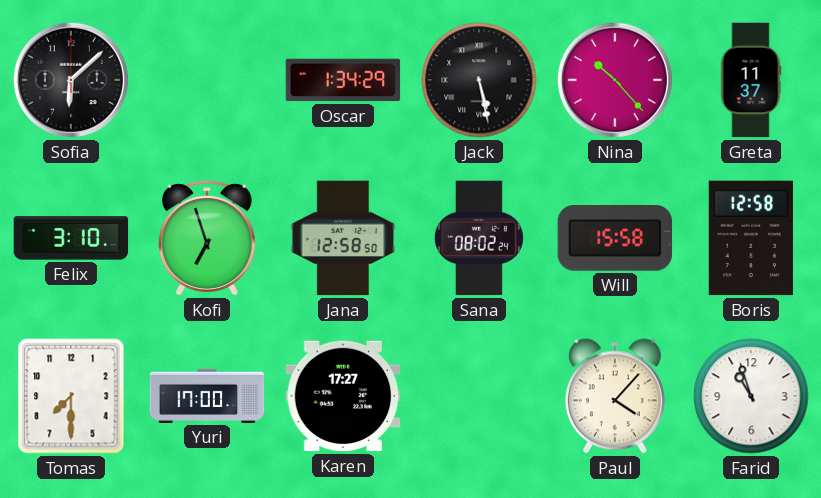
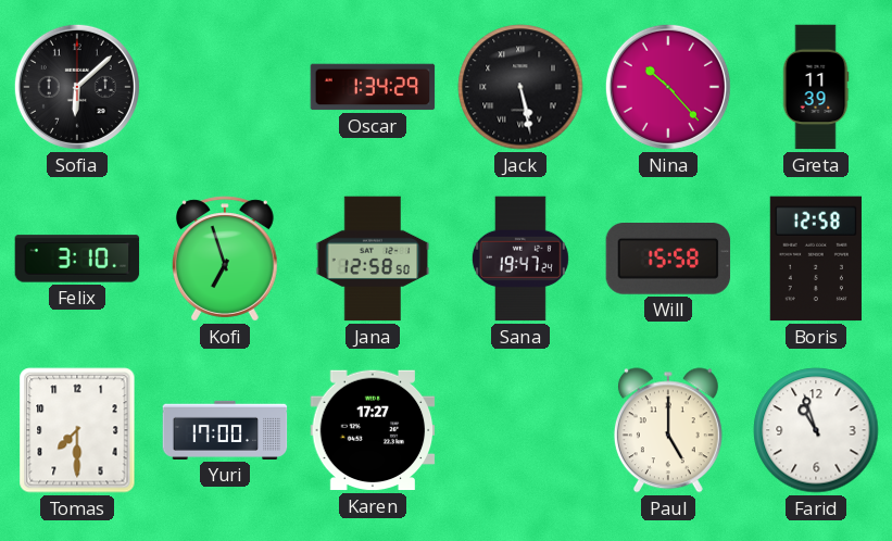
Greta: 11:37 -> 11:39
Sana: 08:02 -> 19:47
Paul: 4:07 -> 5:00
